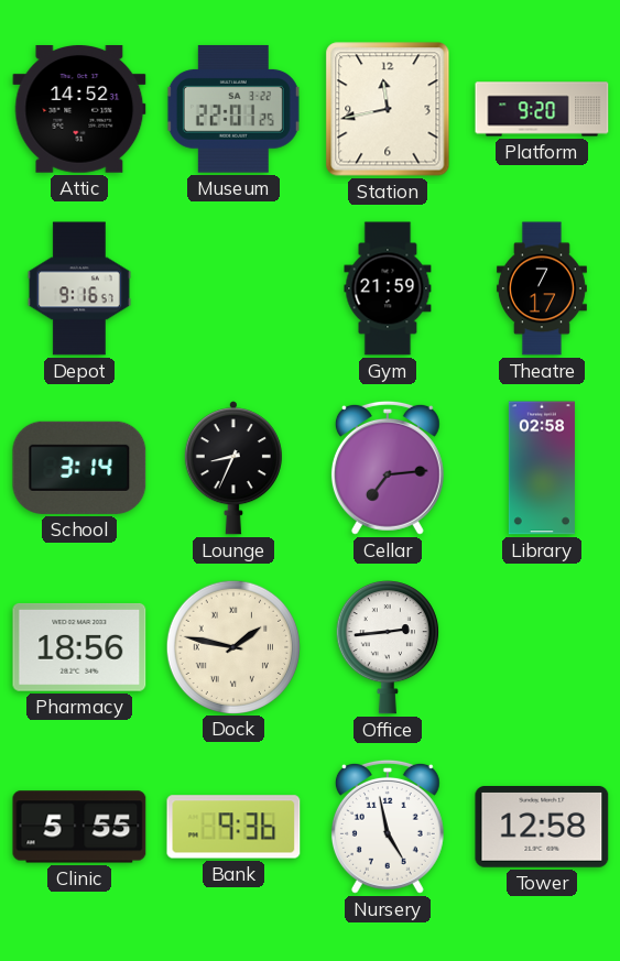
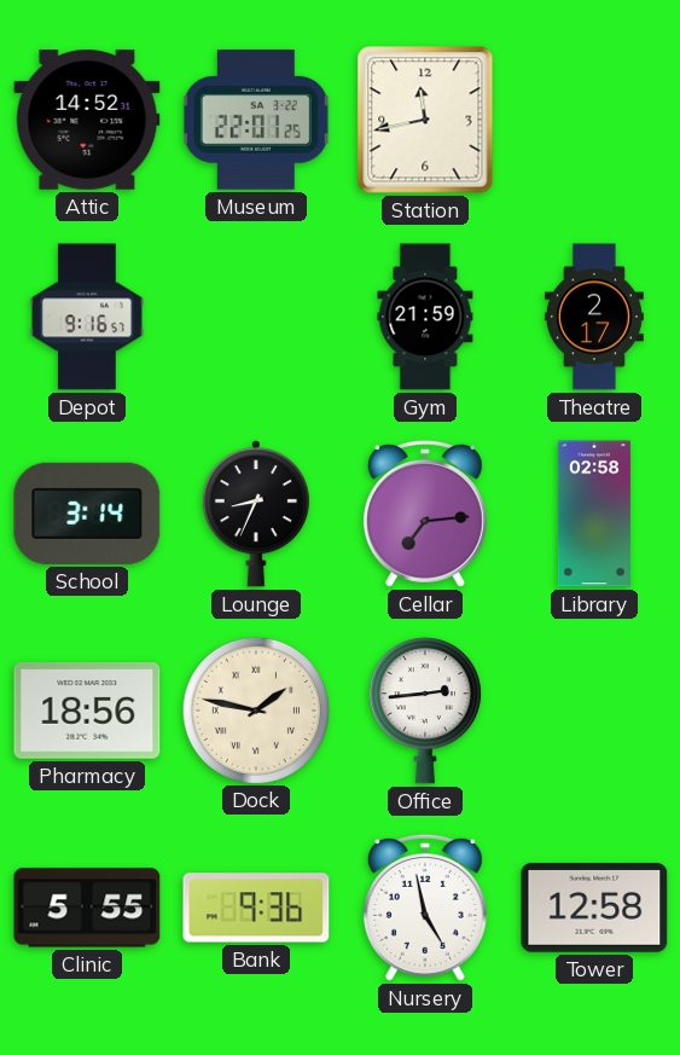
Platform: 9:20 -> none
Theatre: 7:17 -> 2:17
